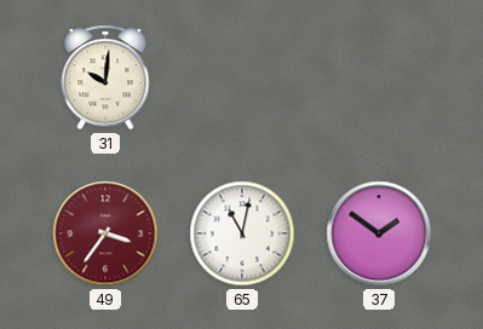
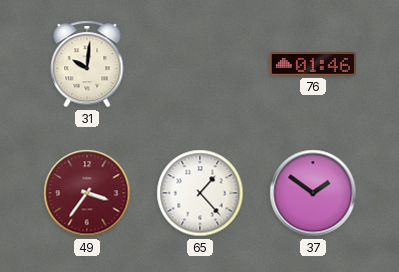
76: none -> 01:46
65: 11:02 -> 1:23
